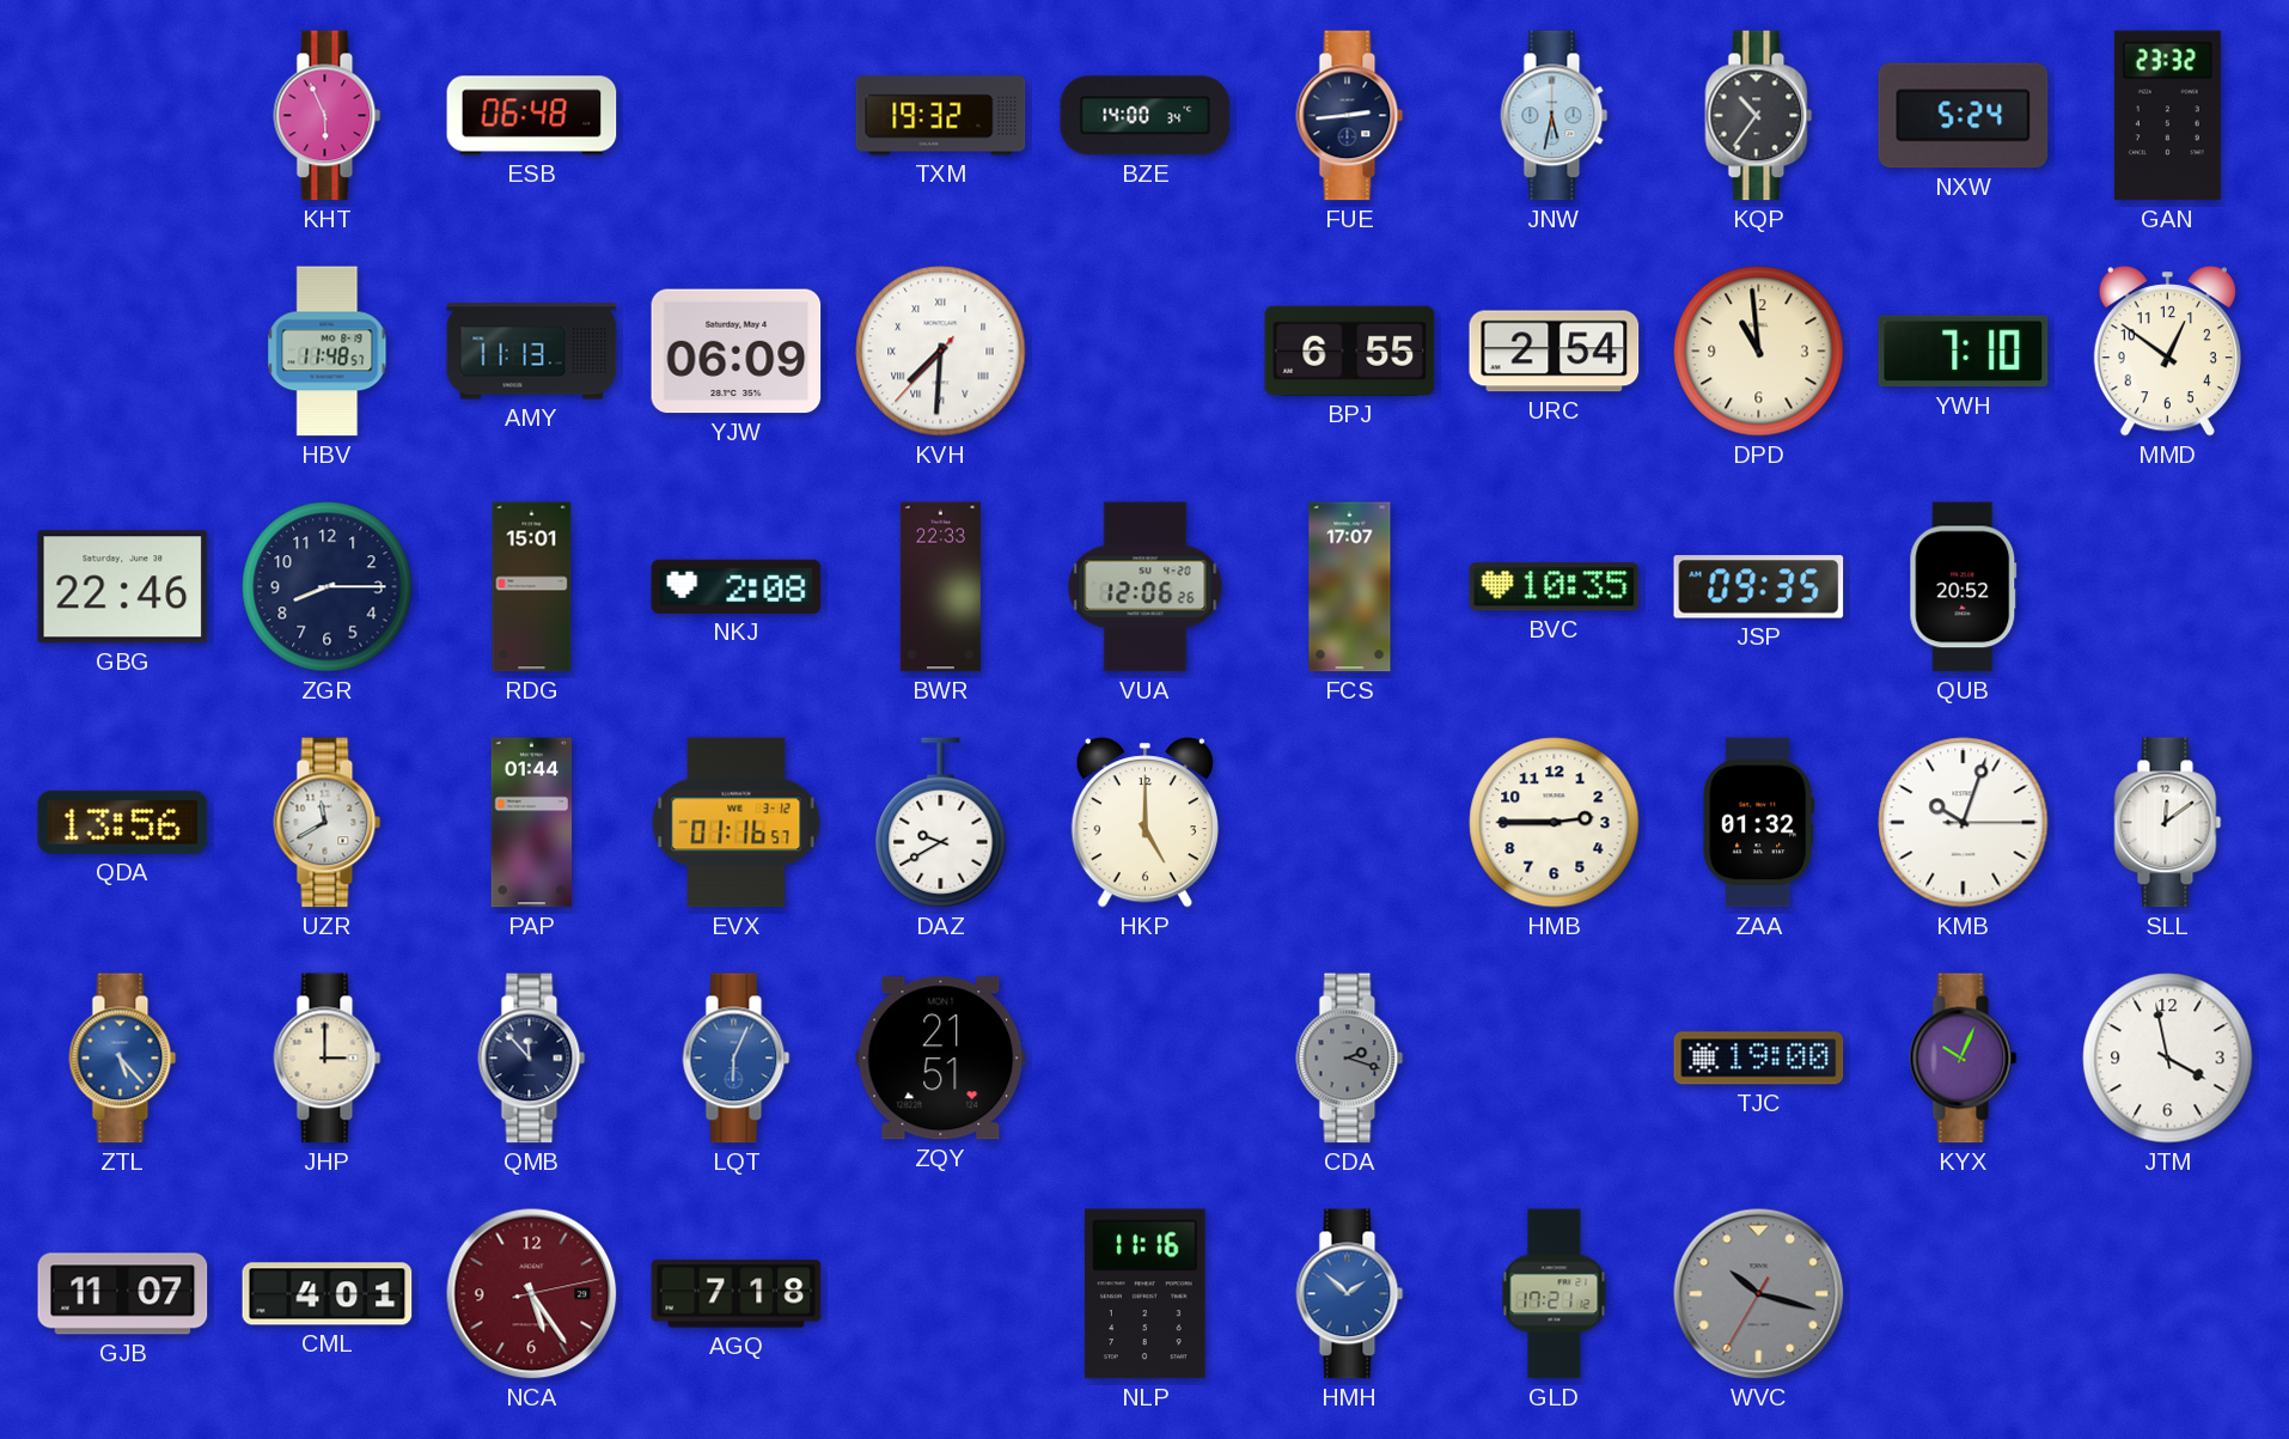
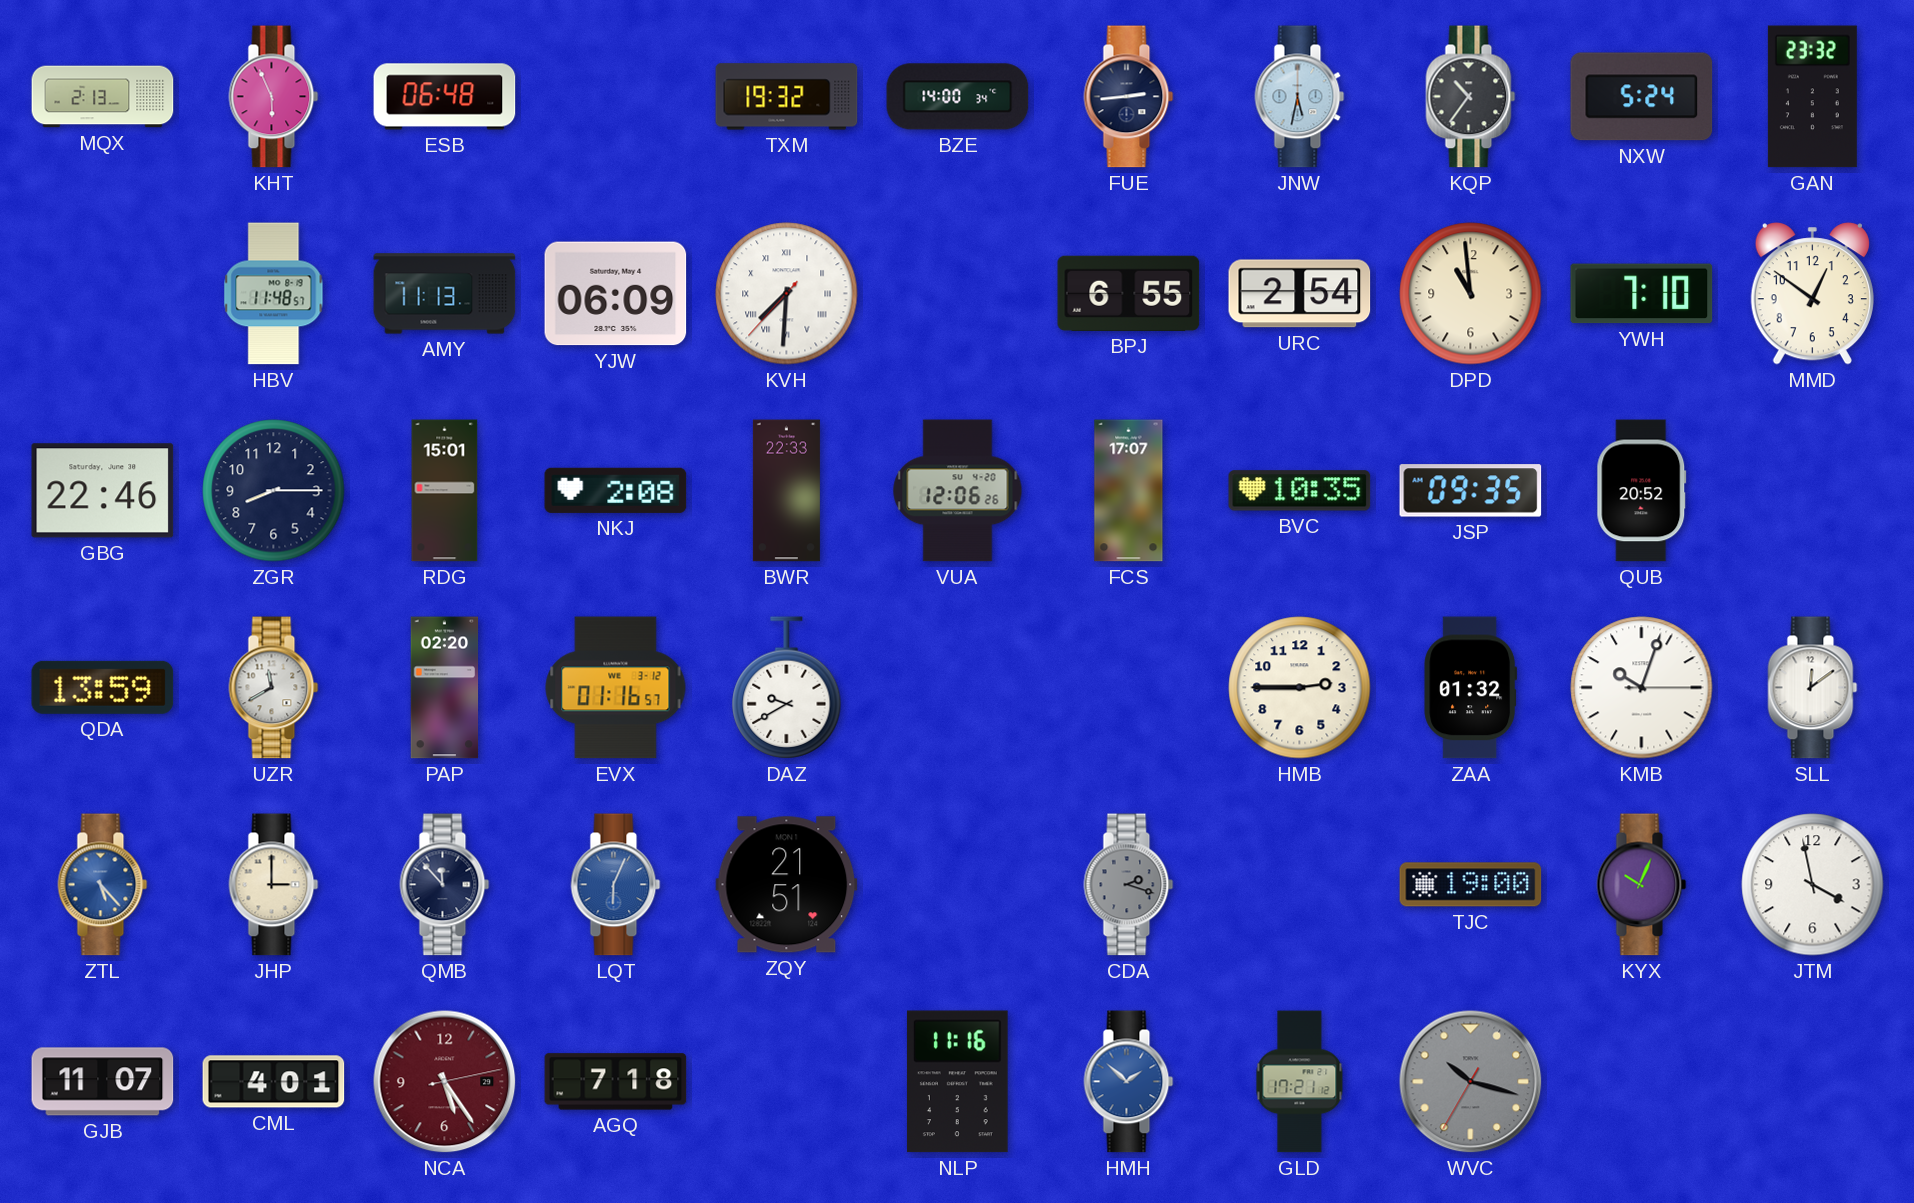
MQX: none -> 2:13
QDA: 13:56 -> 13:59
PAP: 01:44 -> 02:20
HKP: 5:00 -> none
